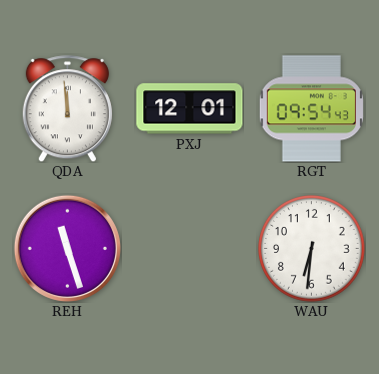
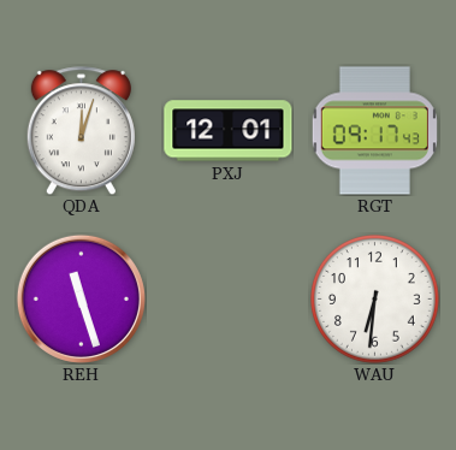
QDA: 11:59 -> 12:03
RGT: 09:54 -> 09:17
